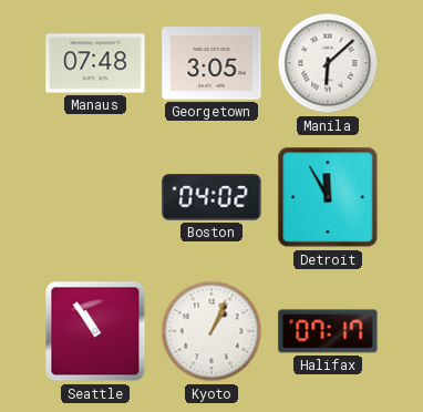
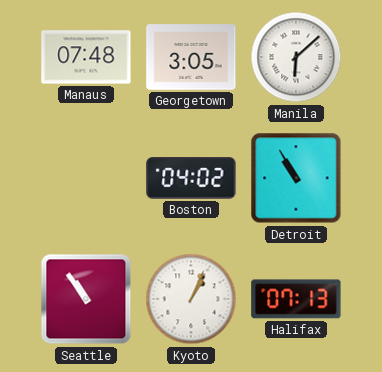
Detroit: 11:55 -> 10:55
Halifax: 07:17 -> 07:13
